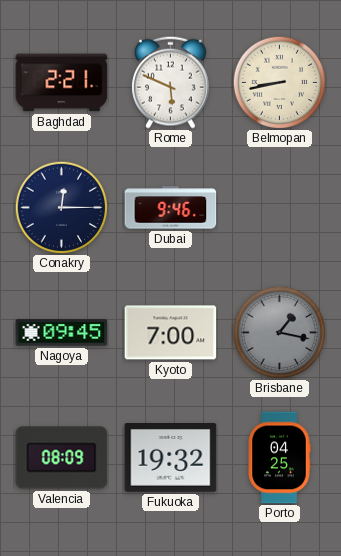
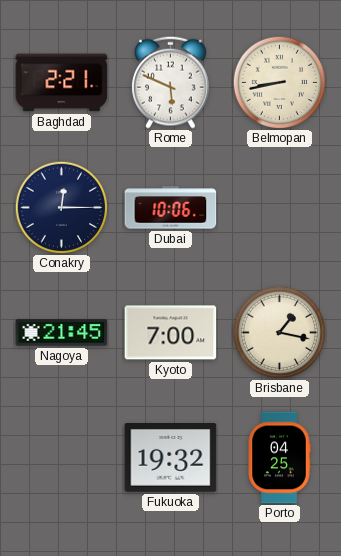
Dubai: 9:46 -> 10:06
Nagoya: 09:45 -> 21:45
Brisbane dial: grey -> cream
Valencia: 08:09 -> none
